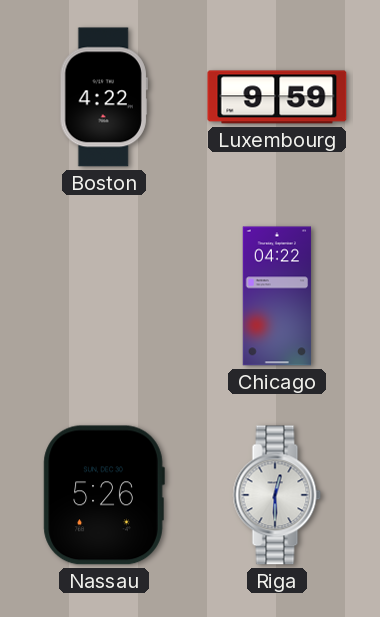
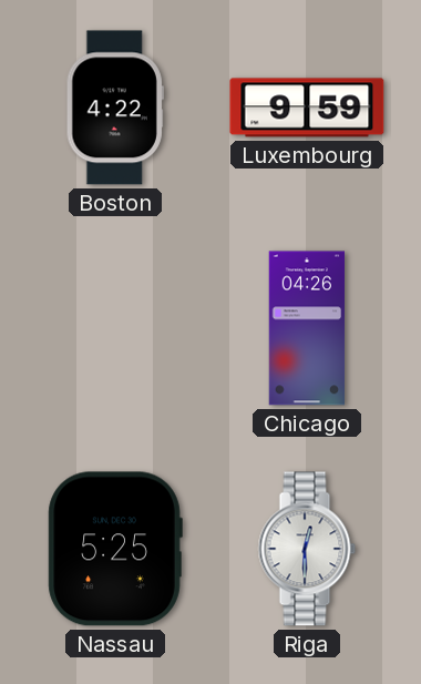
Chicago: 04:22 -> 04:26
Nassau: 5:26 -> 5:25
